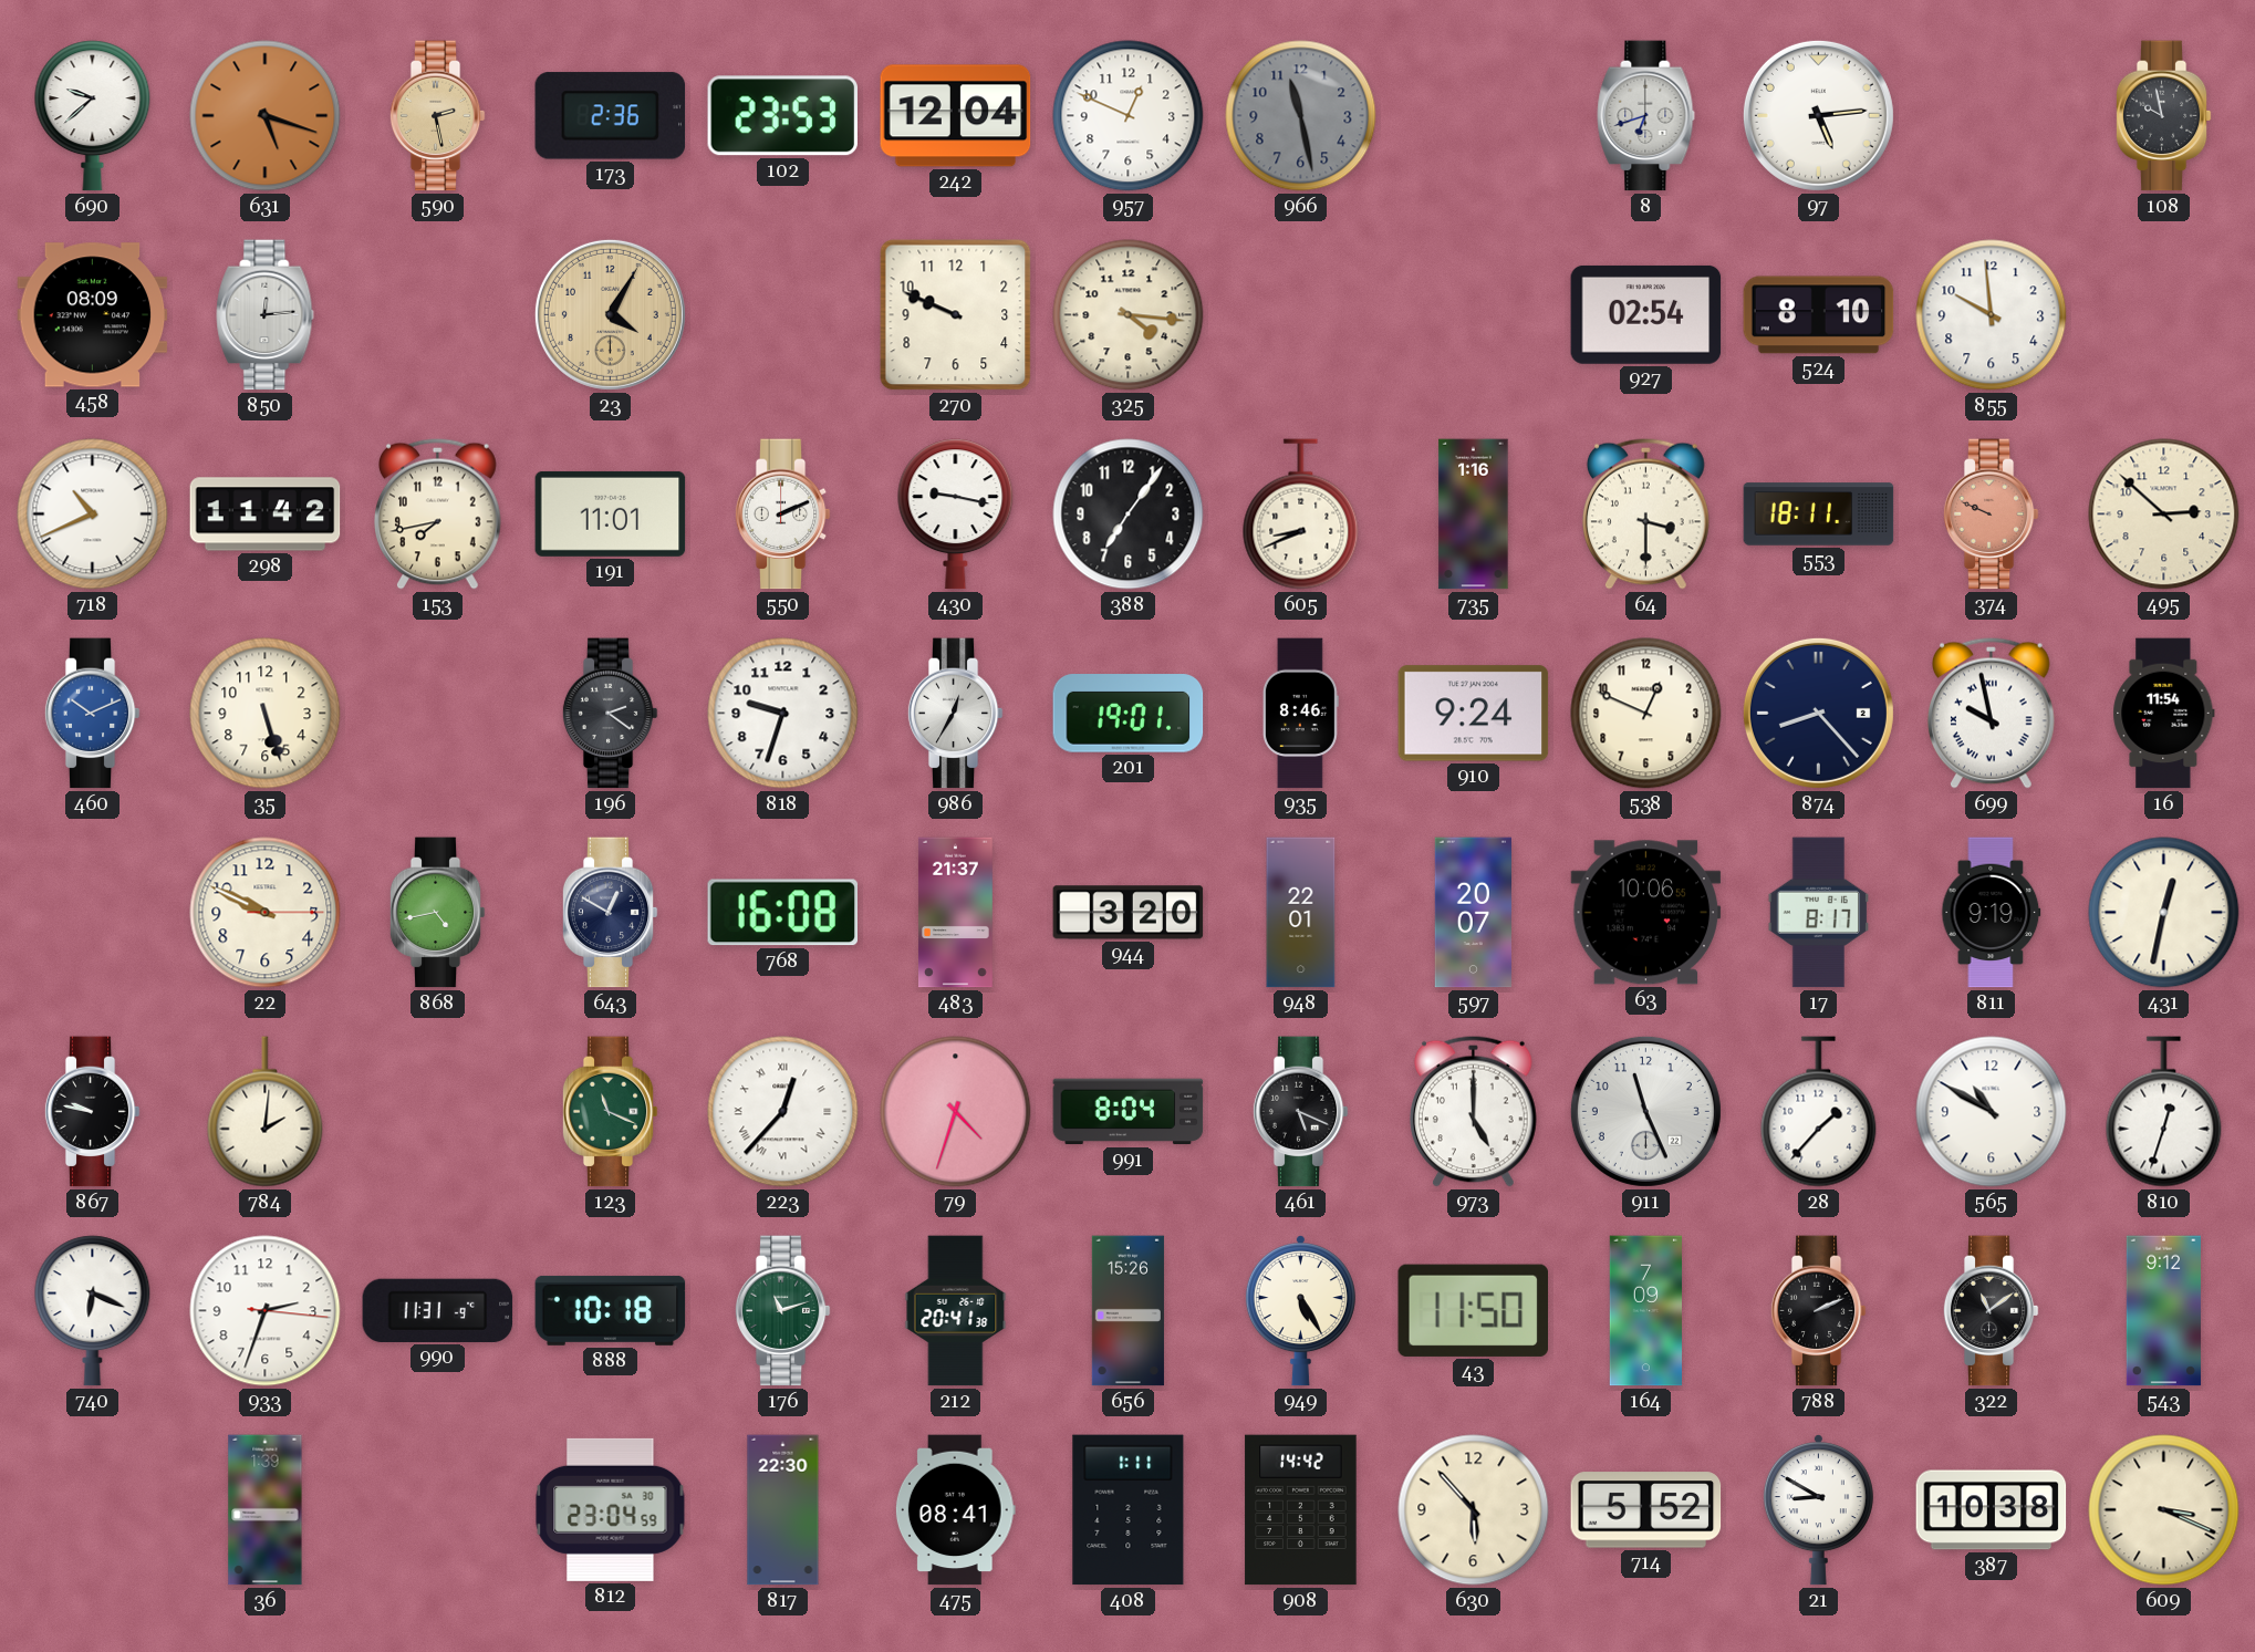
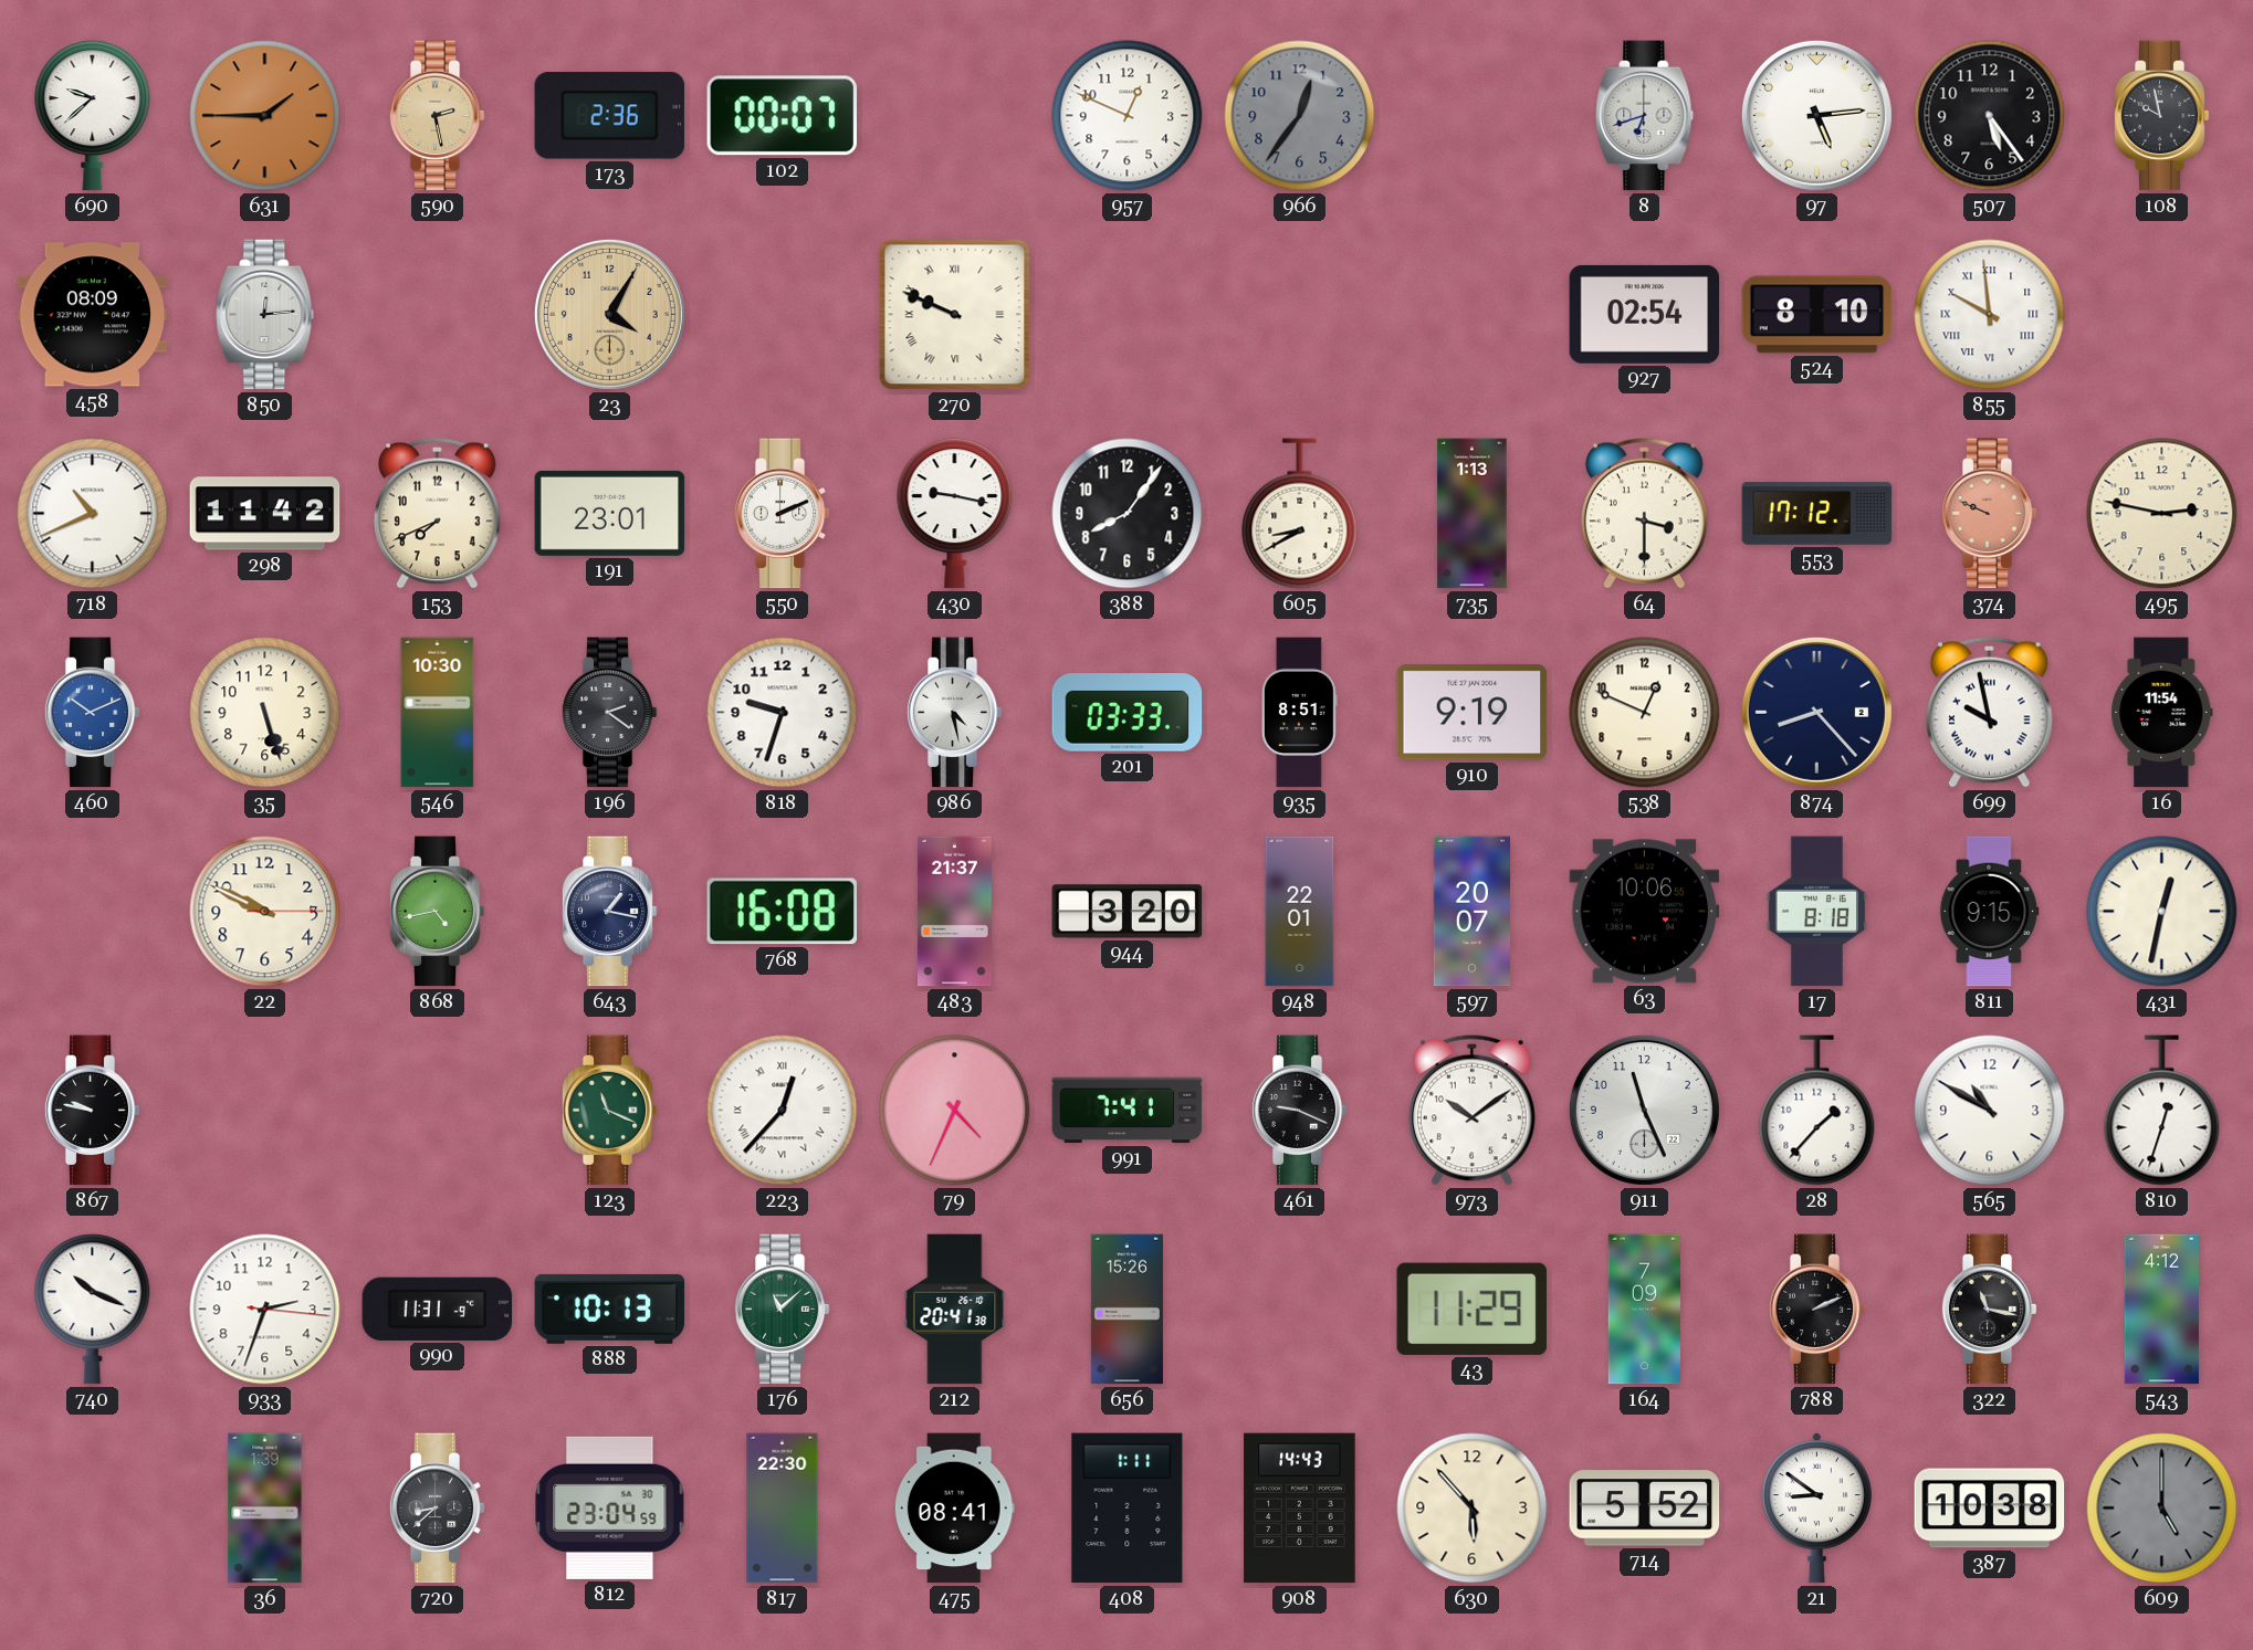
631: 5:18 -> 1:45
102: 23:53 -> 00:07
242: 12:04 -> none
966: 11:28 -> 12:36
507: none -> 5:24
270 numerals: Arabic -> Roman
325: 4:16 -> none
855 numerals: Arabic -> Roman
153: 7:43 -> 7:41
191: 11:01 -> 23:01
388: 7:06 -> 8:06
605: 8:41 -> 8:40
735: 1:16 -> 1:13
553: 18:11 -> 17:12
495: 2:52 -> 2:47
546: none -> 10:30
986: 12:35 -> 4:28
201: 19:01 -> 03:33
935: 8:46 -> 8:51
910: 9:24 -> 9:19
643: 12:50 -> 1:17
17: 8:17 -> 8:18
811: 9:19 -> 9:15
784: 2:01 -> none
79: 4:33 -> 4:34
991: 8:04 -> 7:41
461: 5:19 -> 9:19
973: 5:00 -> 10:09
740: 6:19 -> 10:19
888: 10:18 -> 10:13
176: 11:12 -> 11:08
949: 5:25 -> none
43: 11:50 -> 11:29
322: 11:09 -> 11:17
543: 9:12 -> 4:12
720: none -> 8:38
908: 14:42 -> 14:43
21: 8:50 -> 8:51
609: 3:19 -> 5:00
609 dial: cream -> grey
